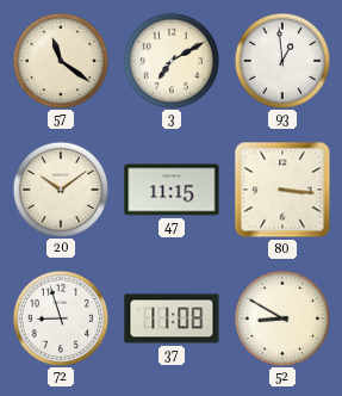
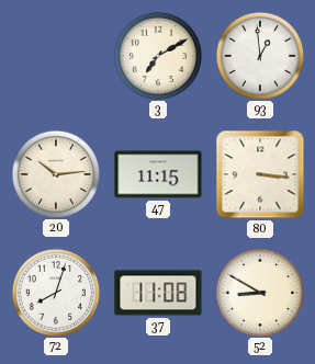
57: 11:21 -> none
20: 10:09 -> 10:14
72: 8:57 -> 8:03
